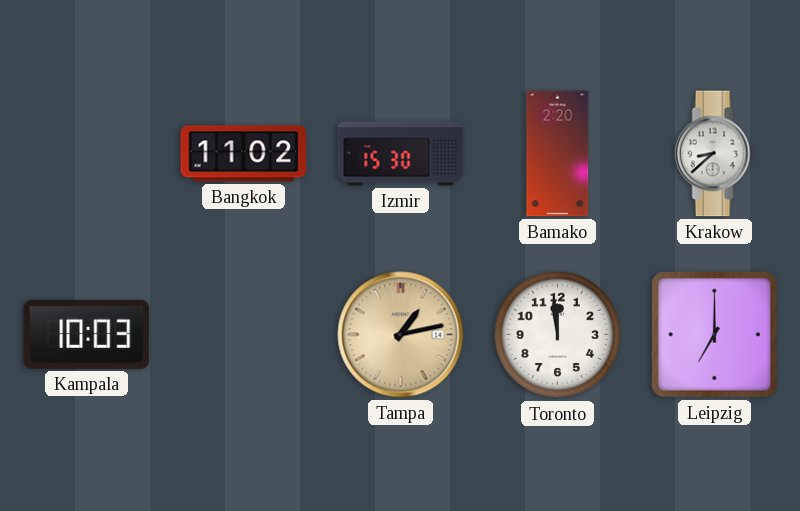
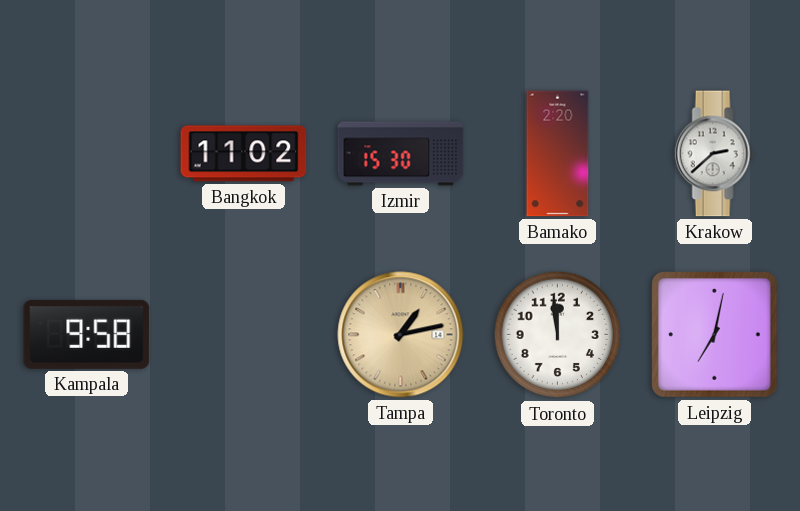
Krakow: 8:38 -> 2:38
Kampala: 10:03 -> 9:58
Leipzig: 7:00 -> 7:02
